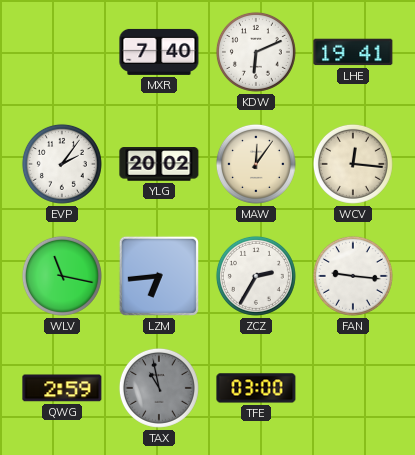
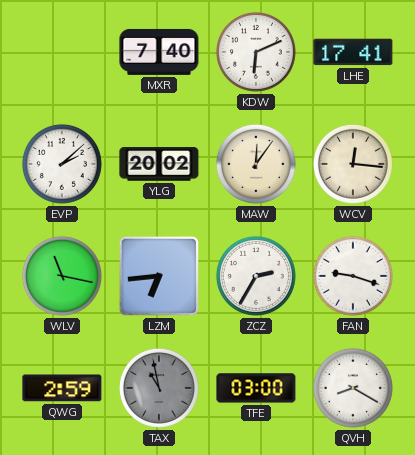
LHE: 19:41 -> 17:41
EVP: 2:06 -> 2:08
FAN: 9:16 -> 9:18
QVH: none -> 8:20
